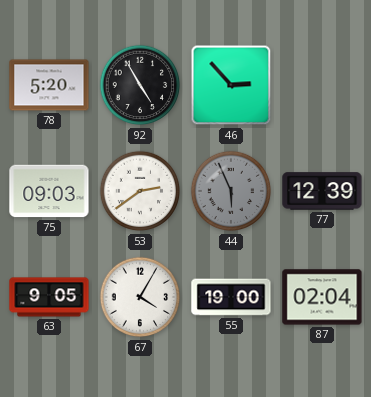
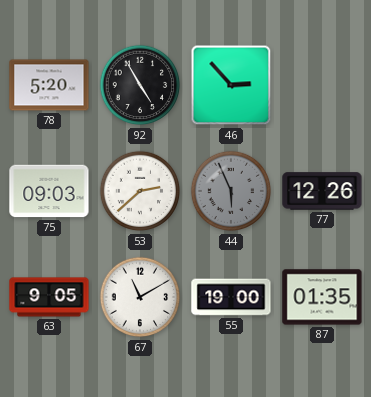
53: 2:39 -> 2:38
77: 12:39 -> 12:26
67: 4:05 -> 11:10
87: 02:04 -> 01:35
